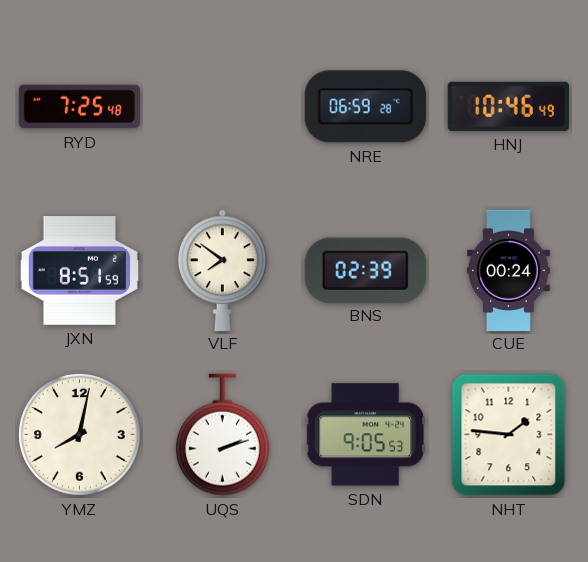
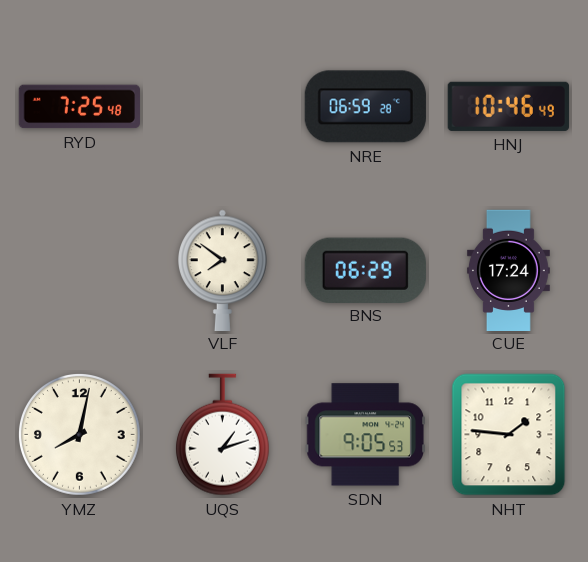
JXN: 8:51 -> none
BNS: 02:39 -> 06:29
CUE: 00:24 -> 17:24
UQS: 2:12 -> 1:12
